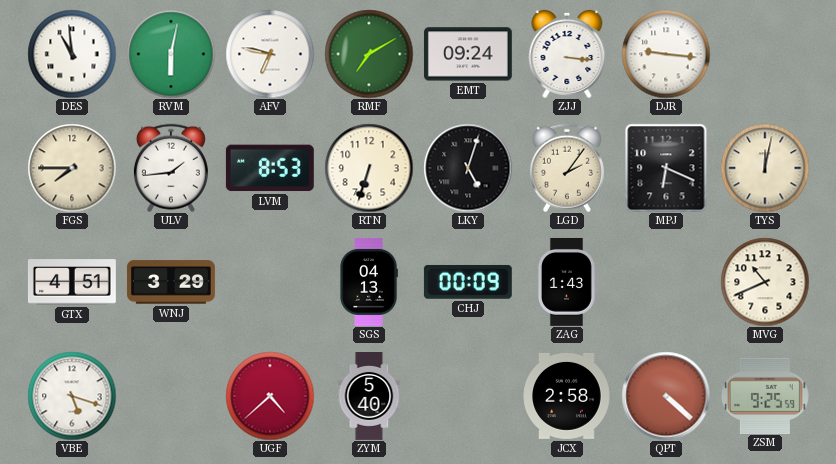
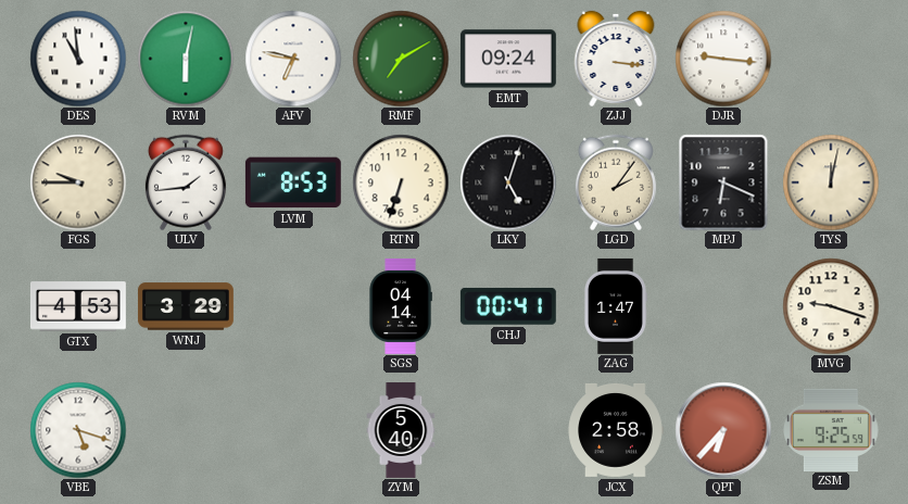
FGS: 7:45 -> 9:45
GTX: 4:51 -> 4:53
SGS: 04:13 -> 04:14
CHJ: 00:09 -> 00:41
ZAG: 1:43 -> 1:47
MVG: 10:41 -> 9:18
UGF: 4:38 -> none
QPT: 4:22 -> 6:37
